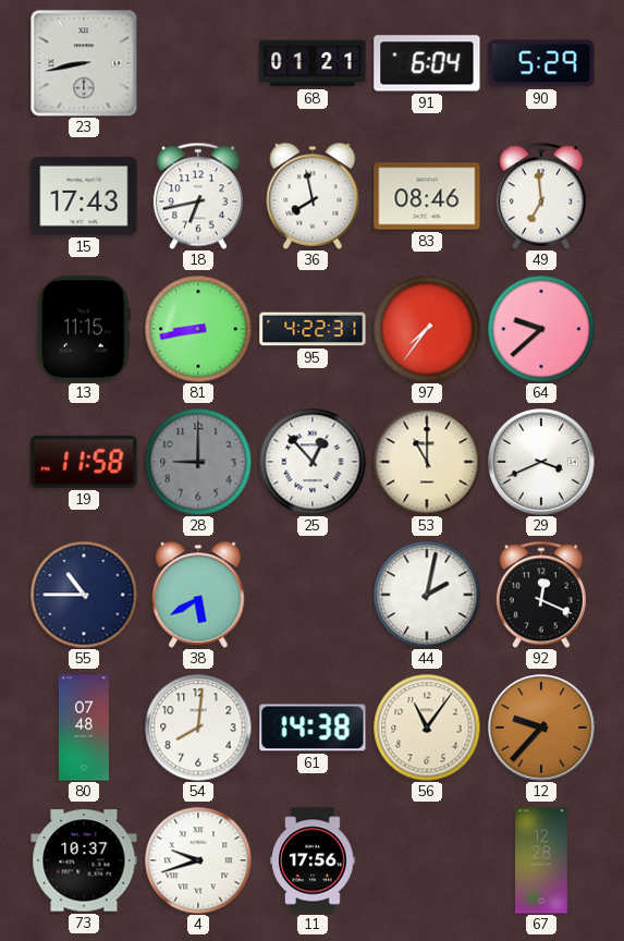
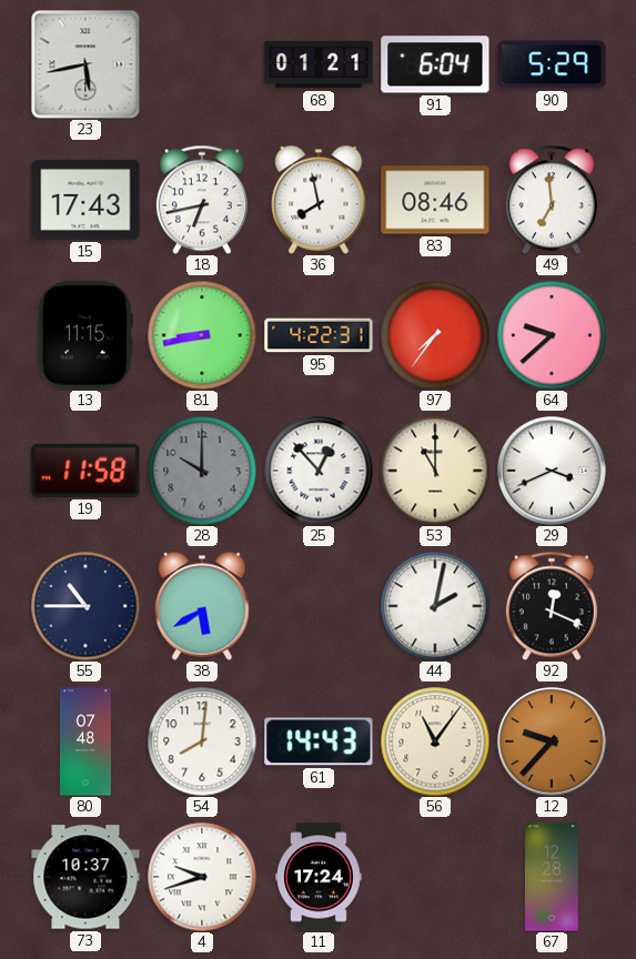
23: 8:43 -> 5:43
28: 9:00 -> 10:00
61: 14:38 -> 14:43
11: 17:56 -> 17:24
